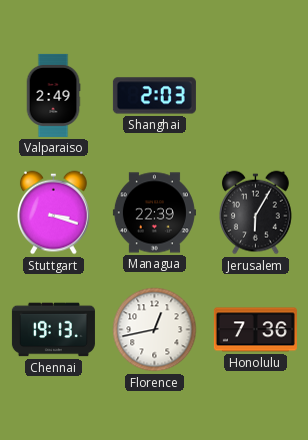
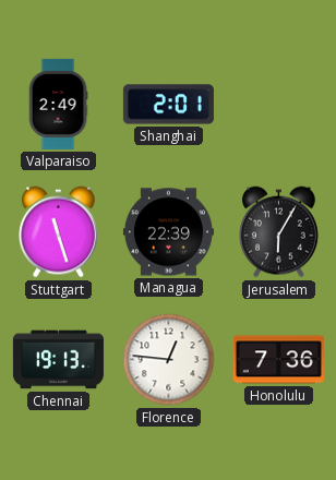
Shanghai: 2:03 -> 2:01
Stuttgart: 3:18 -> 11:27
Florence: 12:43 -> 12:46
